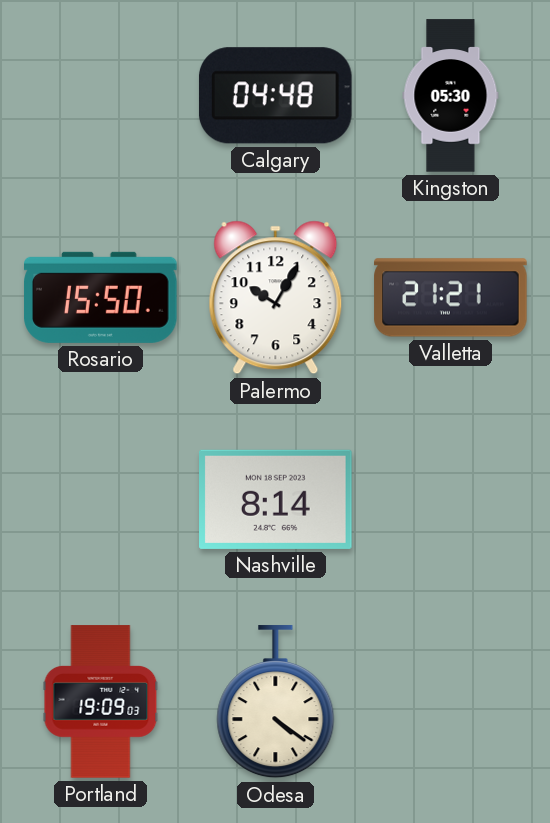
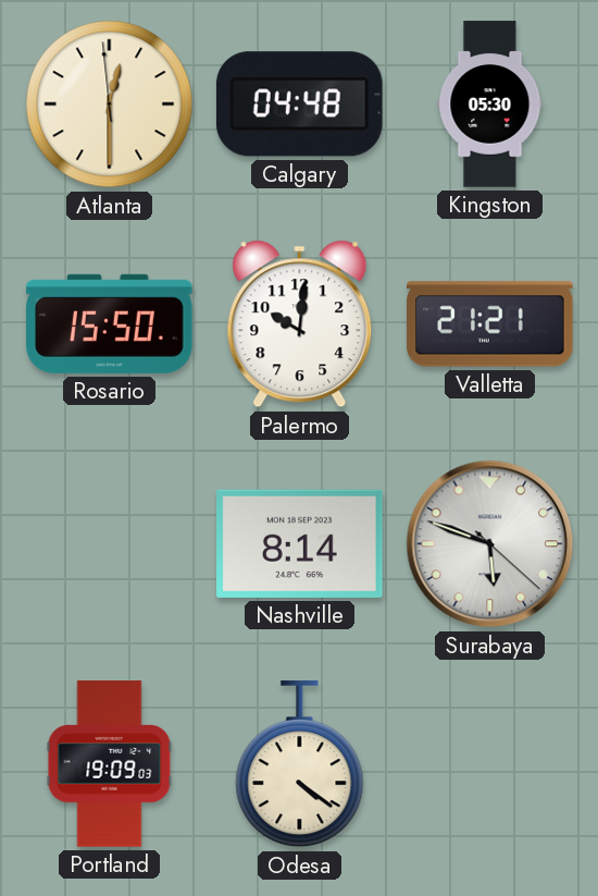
Atlanta: none -> 12:29
Palermo: 10:05 -> 10:01
Surabaya: none -> 5:48
